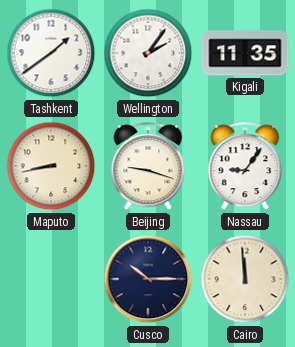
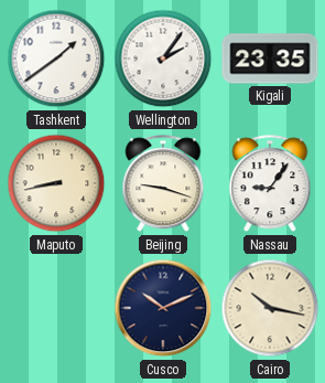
Kigali: 11:35 -> 23:35
Cusco: 10:15 -> 10:11
Cairo: 11:59 -> 10:17
